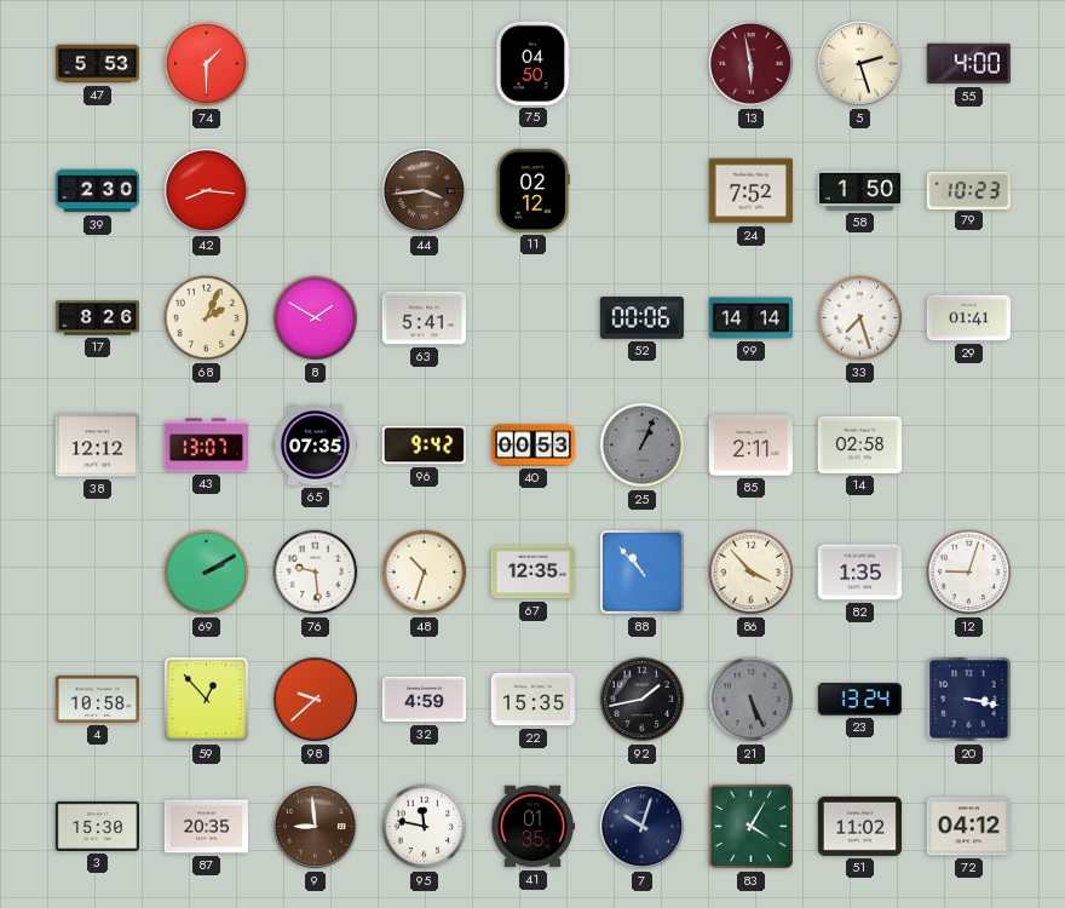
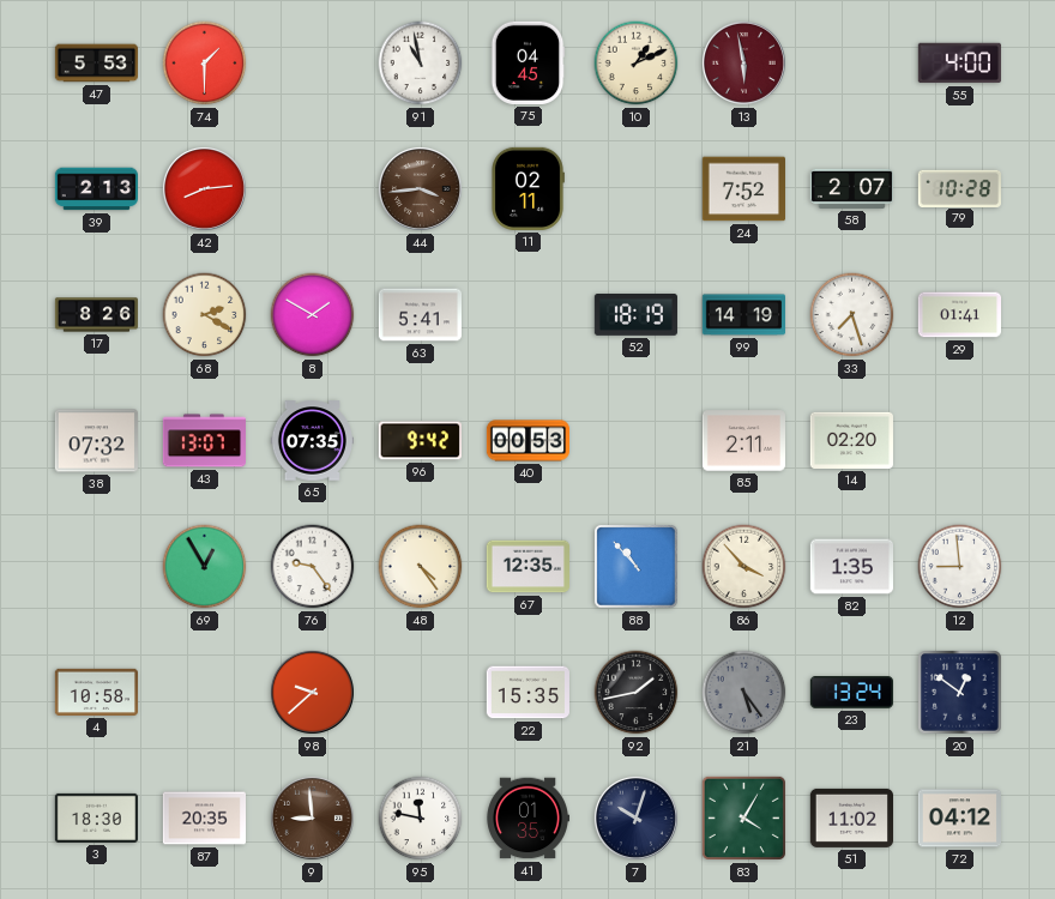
91: none -> 10:58
75: 04:50 -> 04:45
10: none -> 1:11
5: 2:27 -> none
39: 2:30 -> 2:13
42: 8:16 -> 8:14
11: 02:12 -> 02:11
58: 1:50 -> 2:07
79: 10:23 -> 10:28
68: 2:04 -> 2:20
52: 00:06 -> 18:19
99: 14:14 -> 14:19
38: 12:12 -> 07:32
25: 1:04 -> none
14: 02:58 -> 02:20
69: 2:10 -> 12:55
76: 9:29 -> 9:24
48: 10:33 -> 4:24
12: 9:03 -> 8:59
59: 12:53 -> none
32: 4:59 -> none
21: 5:26 -> 5:24
20: 3:17 -> 12:51
3: 15:30 -> 18:30
